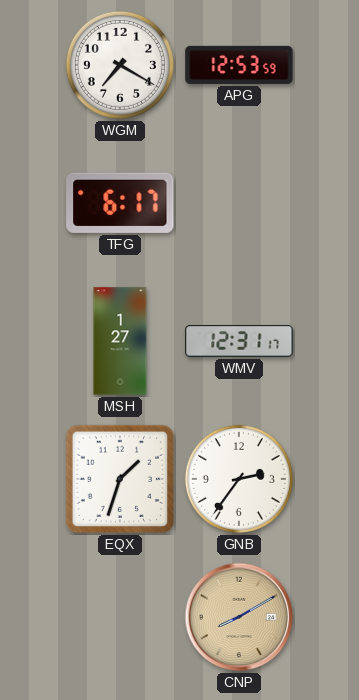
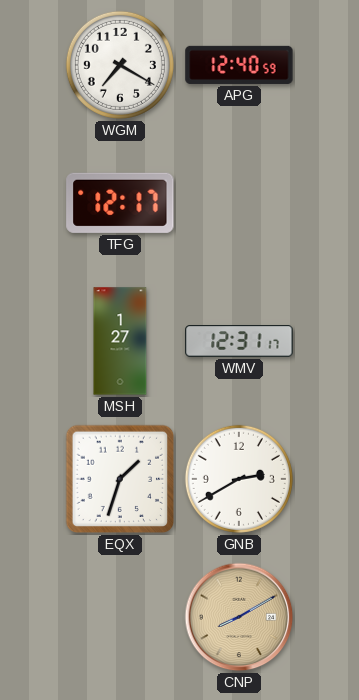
APG: 12:53 -> 12:40
TFG: 6:17 -> 12:17
GNB: 2:36 -> 2:40
